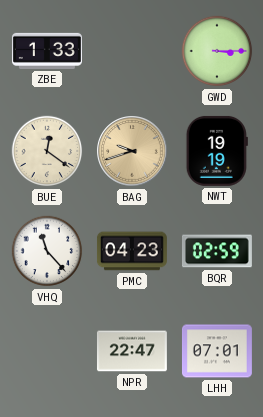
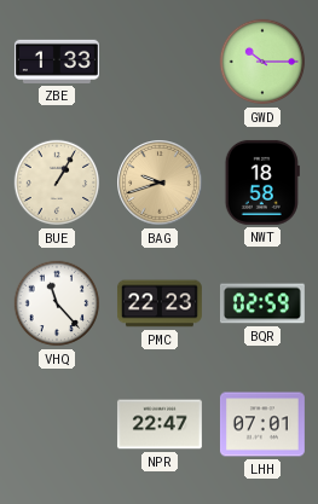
GWD: 3:15 -> 10:15
BUE: 12:21 -> 1:05
NWT: 19:19 -> 18:58
PMC: 04:23 -> 22:23
